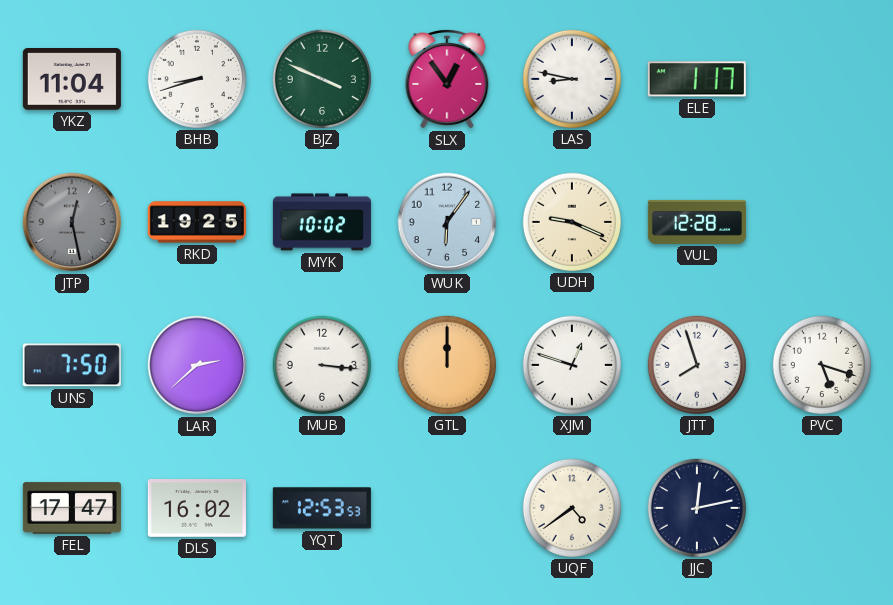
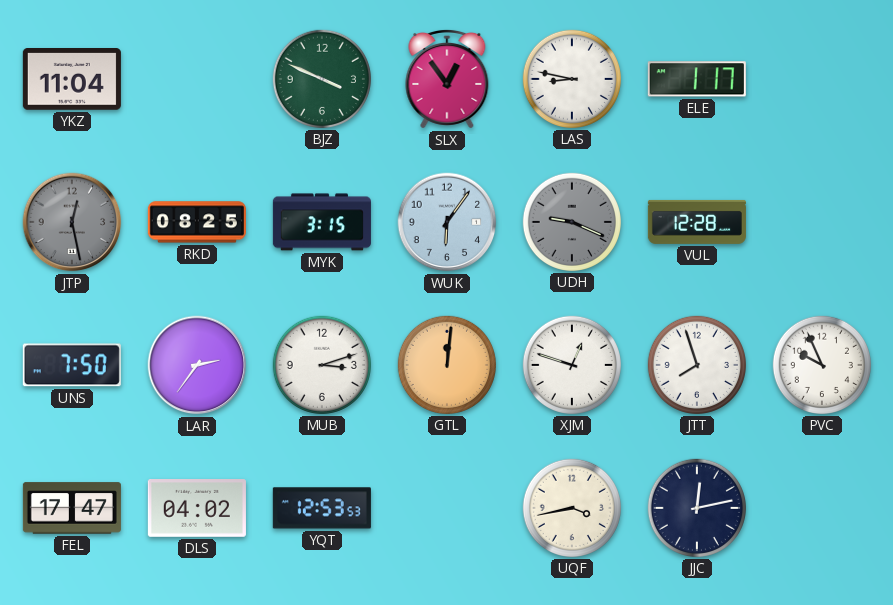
BHB: 8:42 -> none
RKD: 19:25 -> 08:25
MYK: 10:02 -> 3:15
UDH dial: cream -> grey
LAR: 2:38 -> 2:36
MUB: 3:16 -> 3:12
GTL: 12:00 -> 12:01
PVC: 5:18 -> 9:56
DLS: 16:02 -> 04:02
UQF: 4:39 -> 3:43
